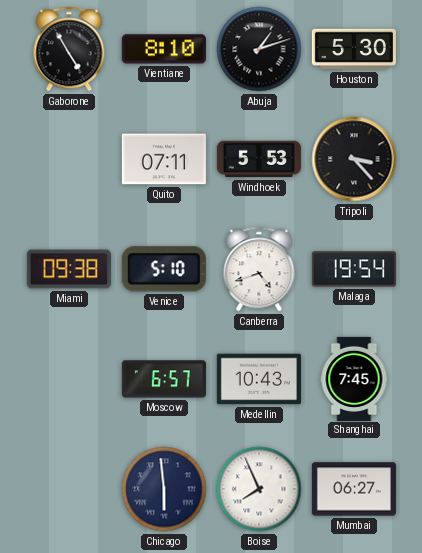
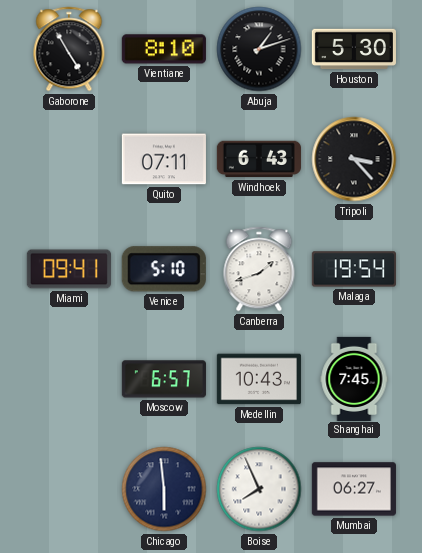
Windhoek: 5:53 -> 6:43
Miami: 09:38 -> 09:41
Canberra: 4:42 -> 1:42
